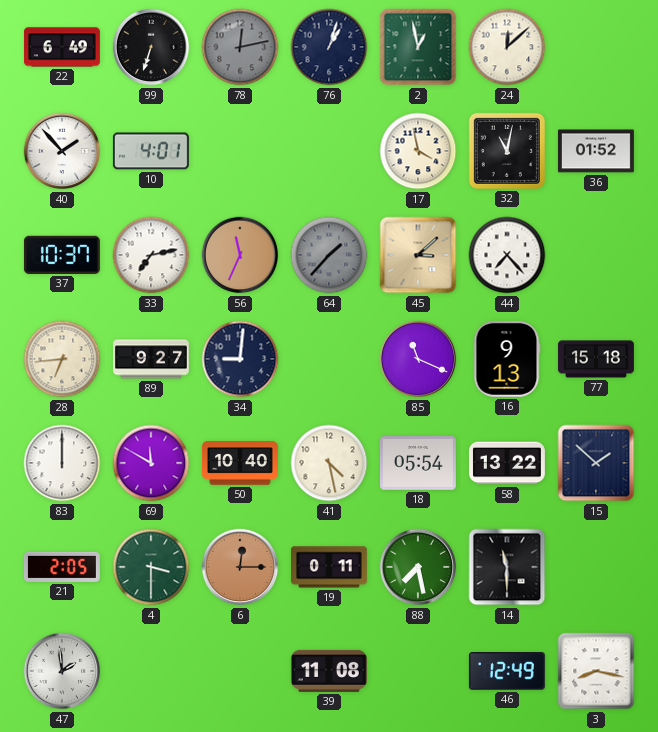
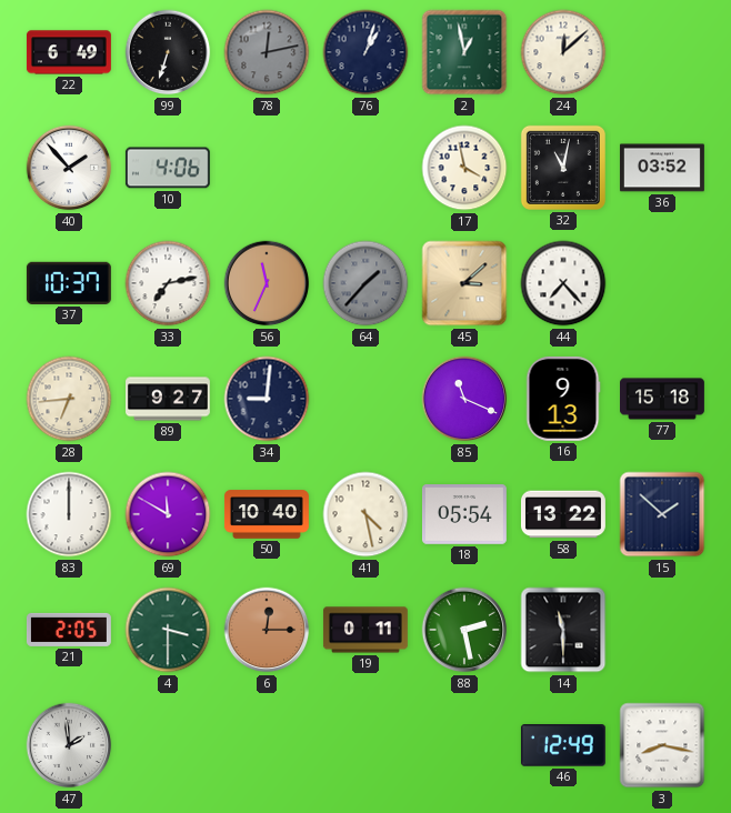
10: 4:01 -> 4:06
36: 01:52 -> 03:52
88: 7:28 -> 2:28
39: 11:08 -> none
